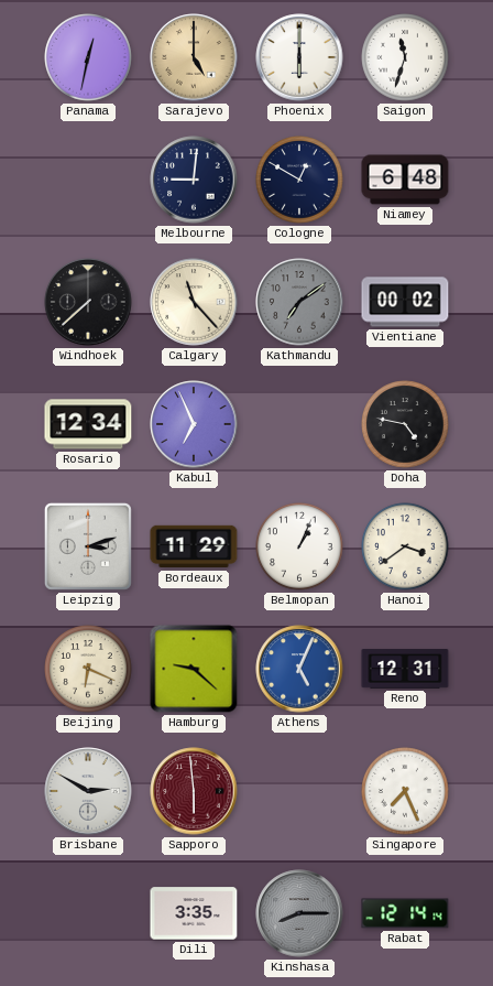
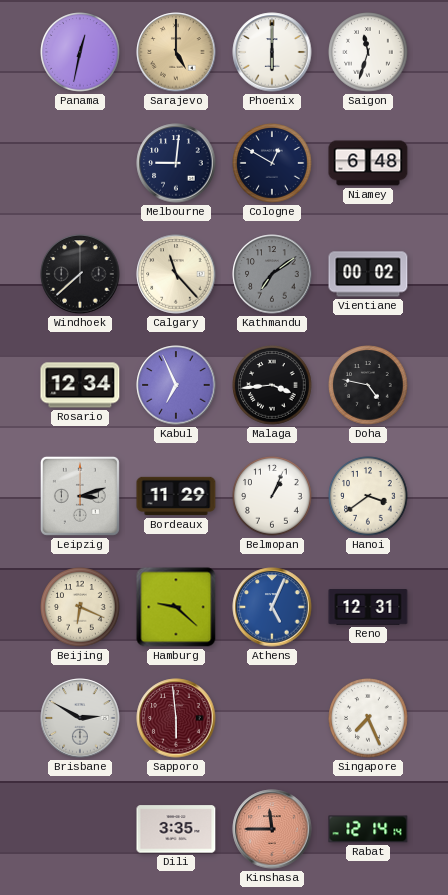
Malaga: none -> 3:44
Kinshasa: 8:15 -> 11:45
Kinshasa dial: grey -> salmon
